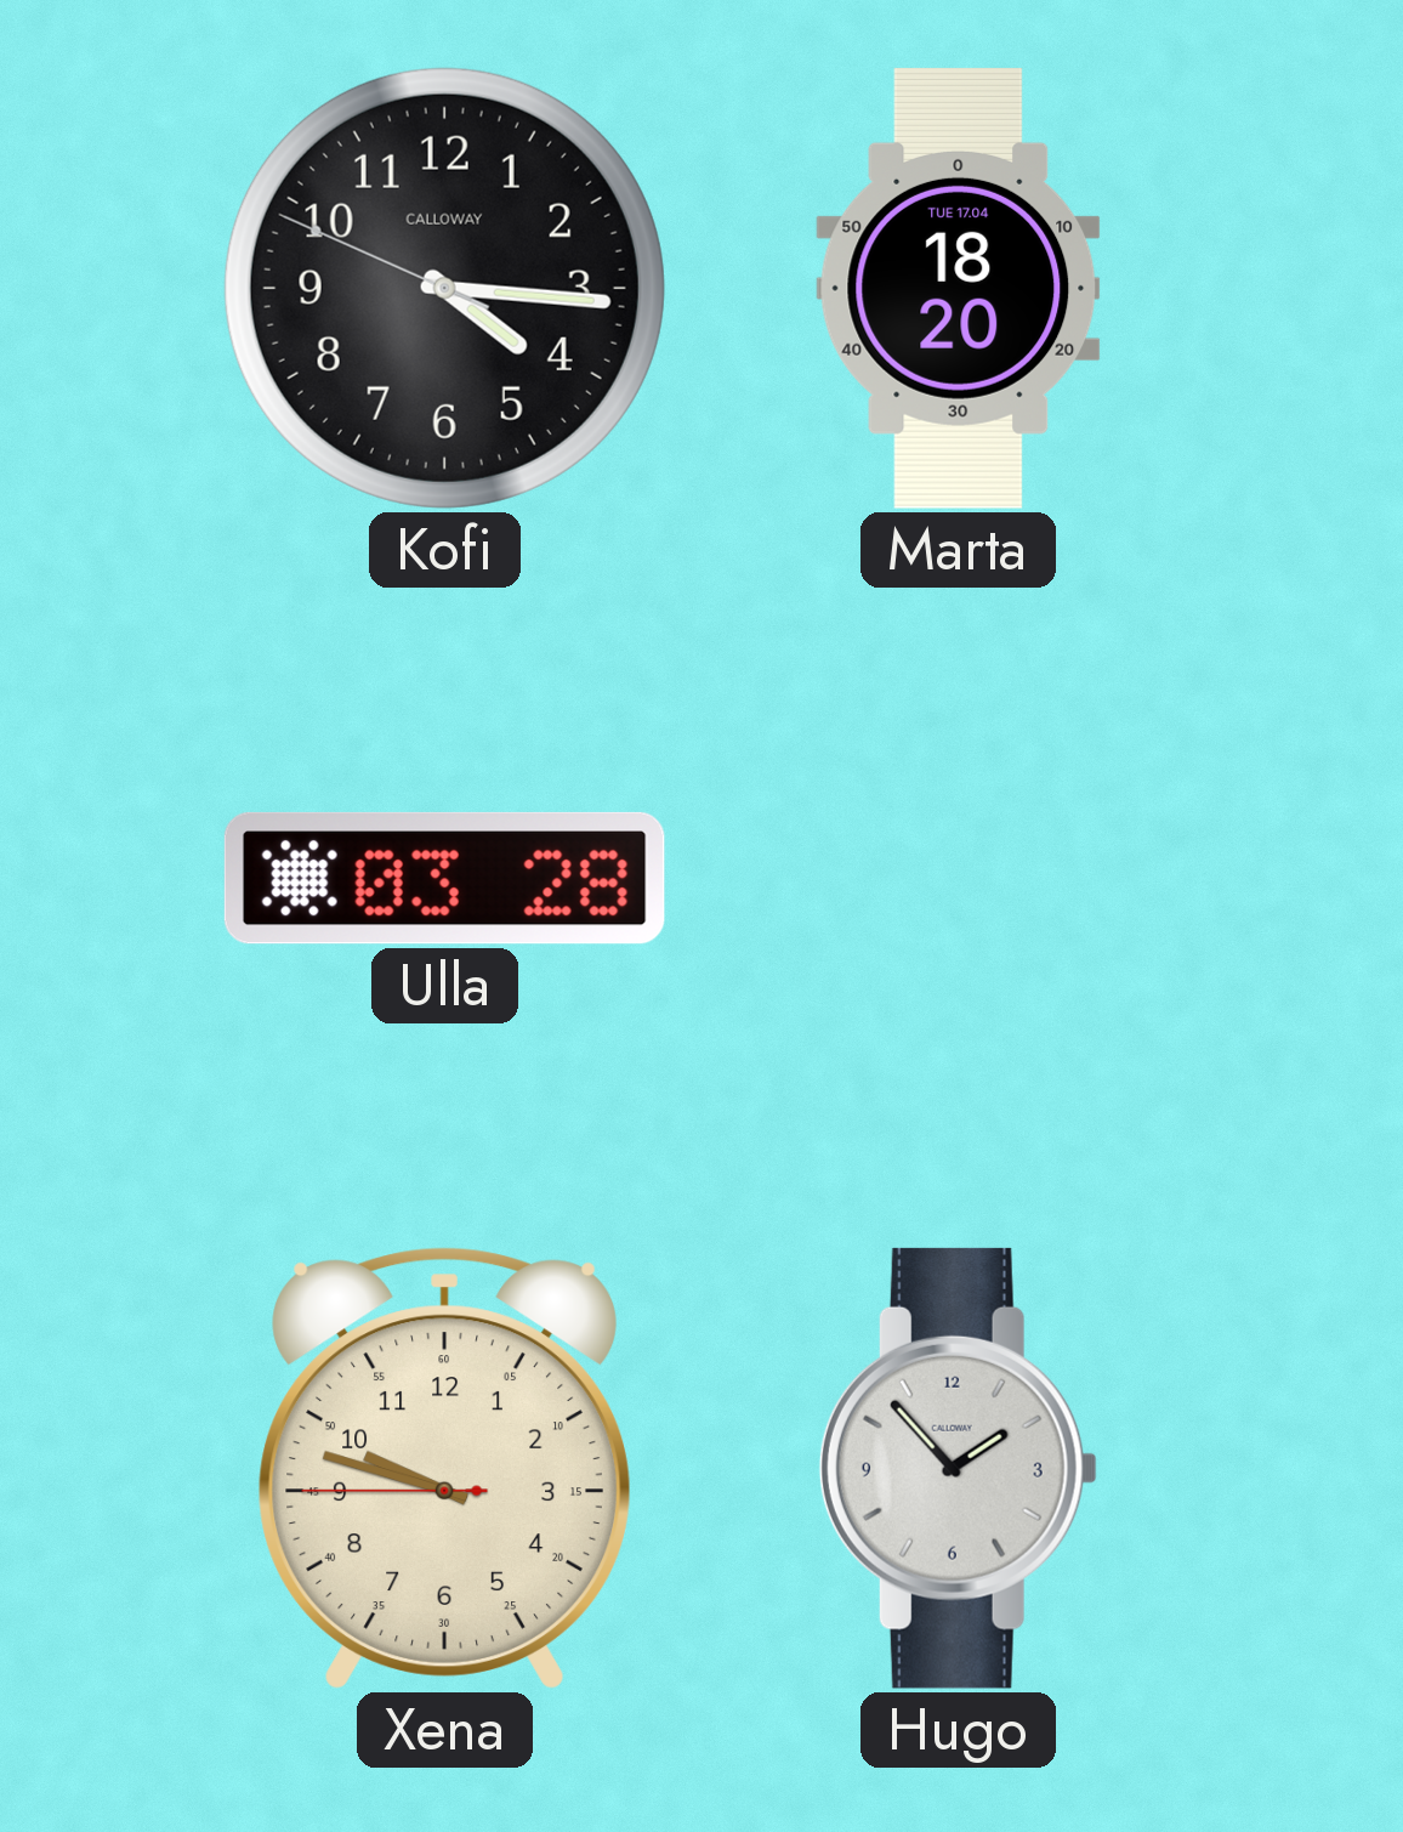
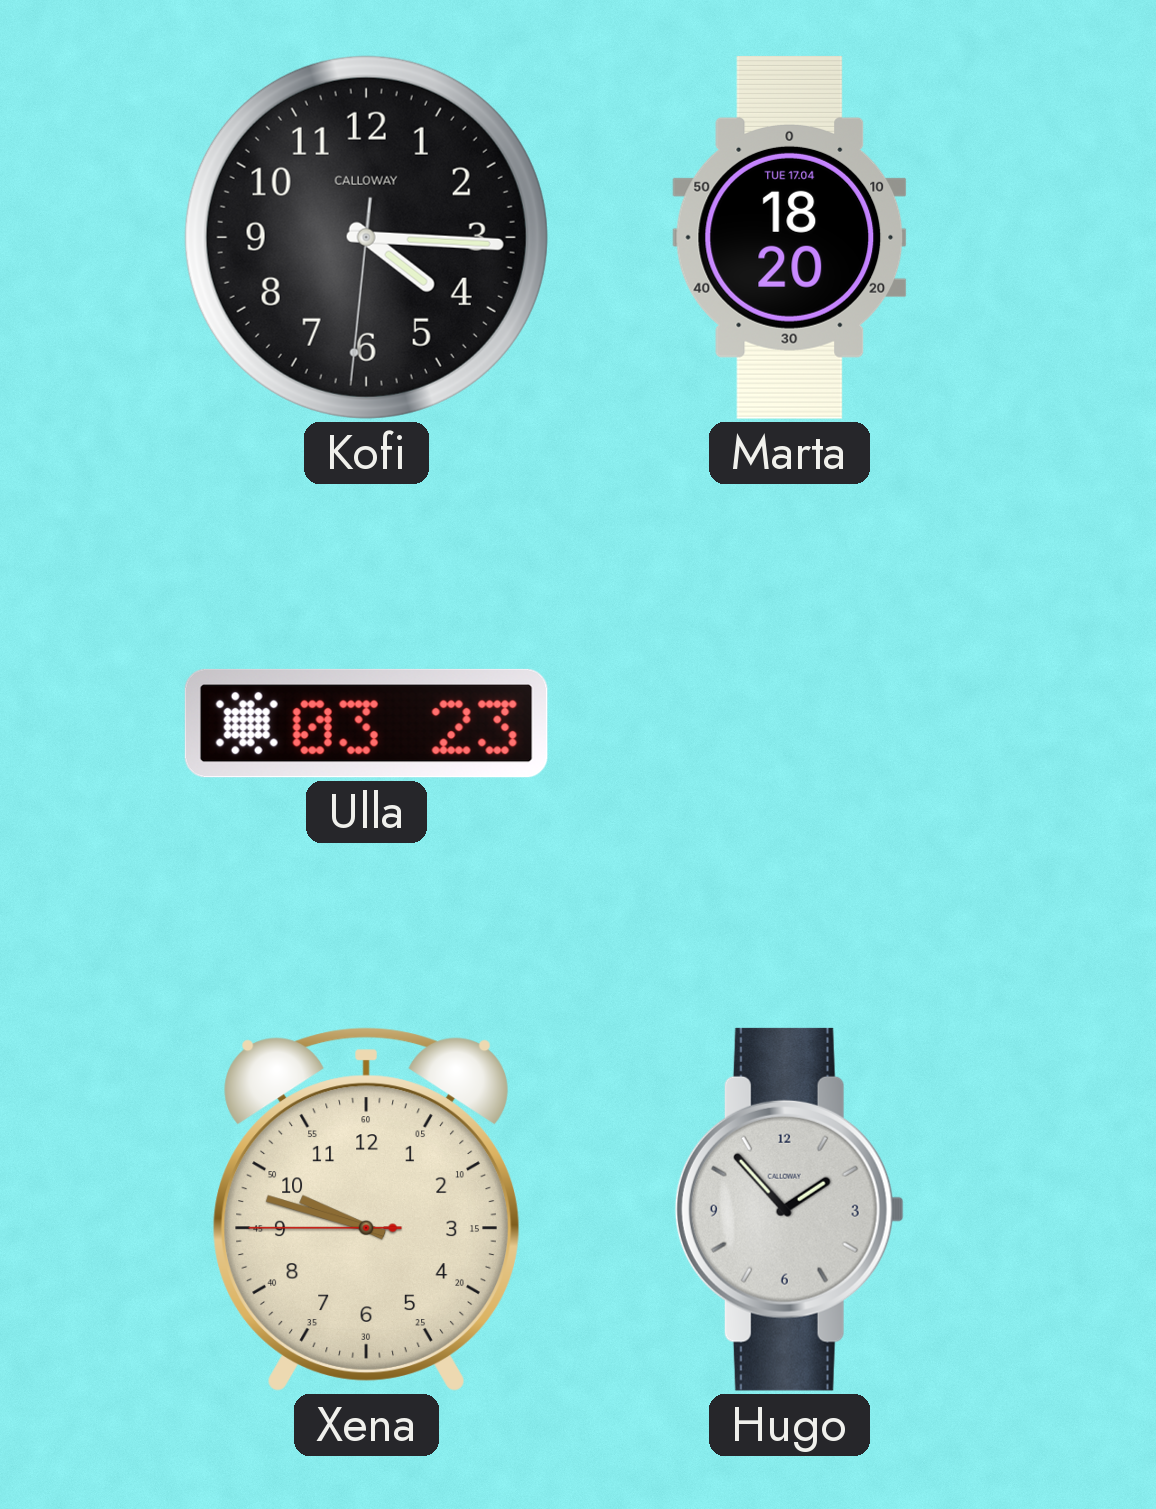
Kofi: 4:15:49 -> 4:15:31
Ulla: 03:28 -> 03:23
